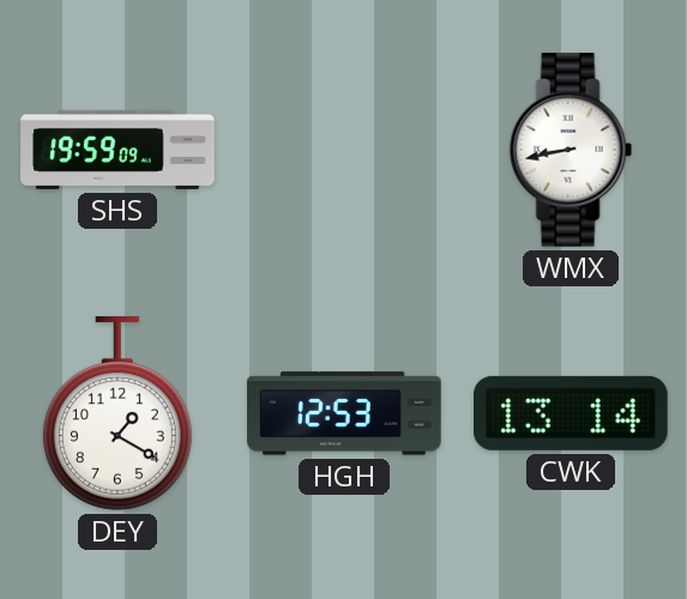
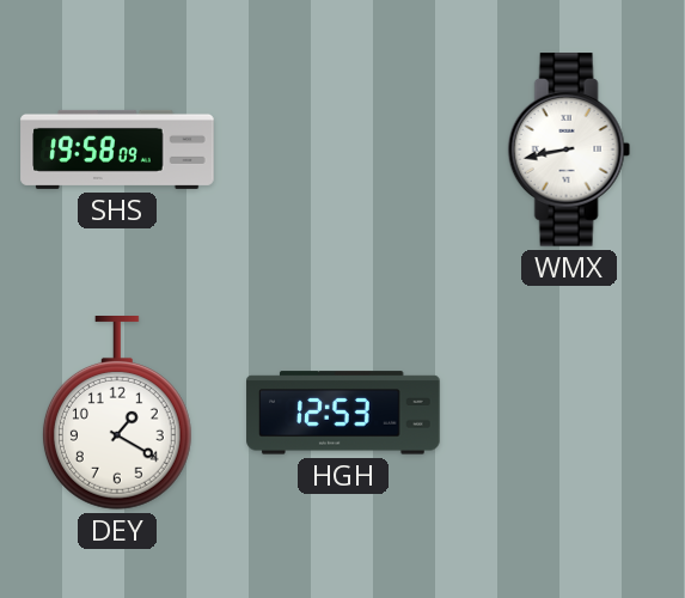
SHS: 19:59 -> 19:58
CWK: 13:14 -> none
